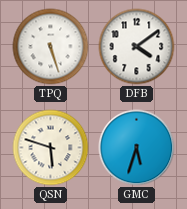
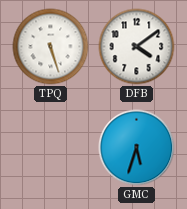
QSN: 5:48 -> none
